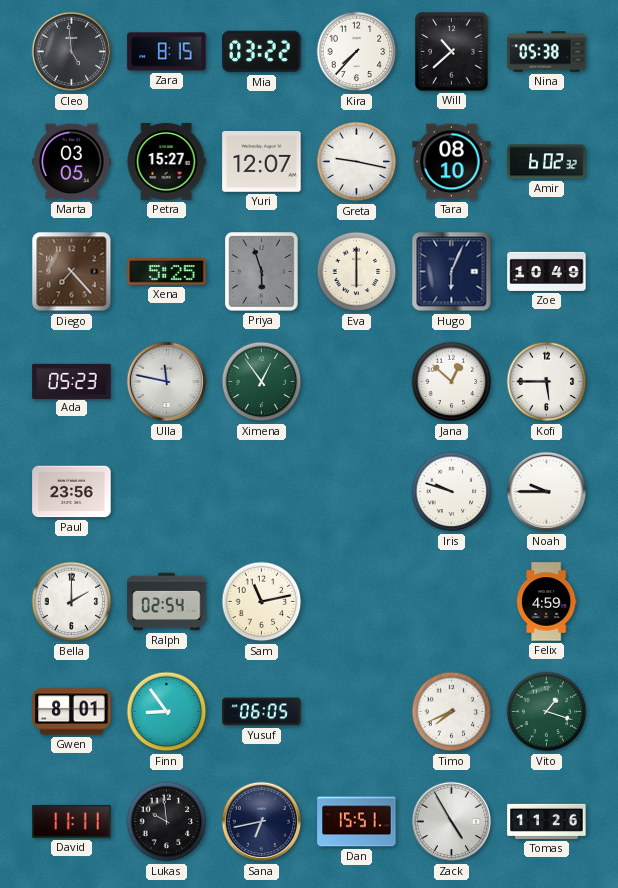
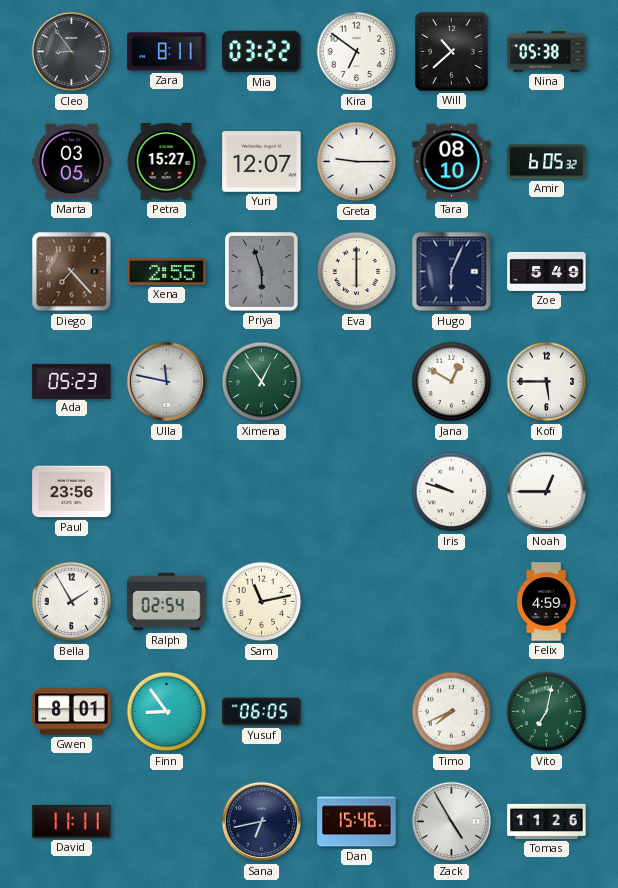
Cleo: 4:59 -> 8:54
Zara: 8:15 -> 8:11
Kira: 7:37 -> 6:51
Greta: 9:17 -> 9:15
Amir: 6:02 -> 6:05
Xena: 5:25 -> 2:55
Zoe: 10:49 -> 5:49
Jana: 12:52 -> 12:50
Noah: 9:45 -> 12:45
Bella: 2:00 -> 1:55
Vito: 1:18 -> 7:02
Lukas: 9:59 -> none
Dan: 15:51 -> 15:46
